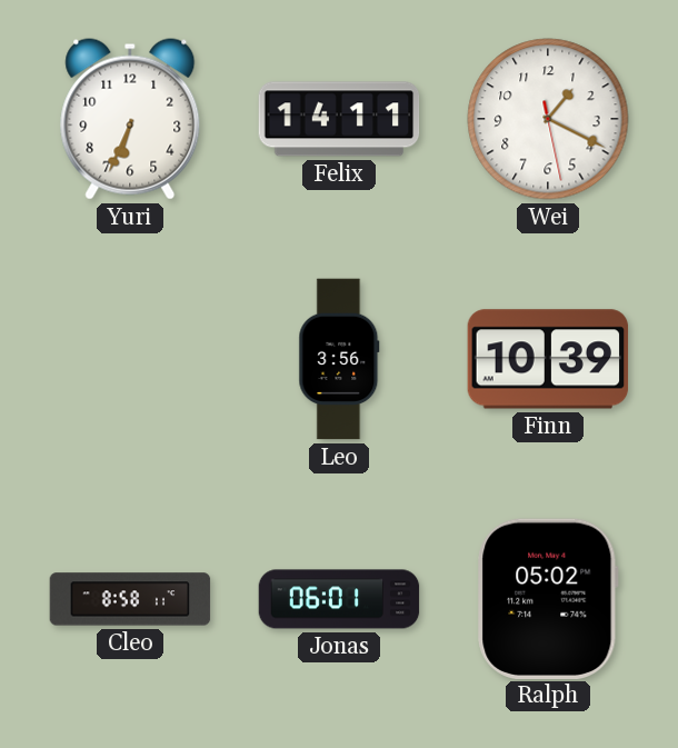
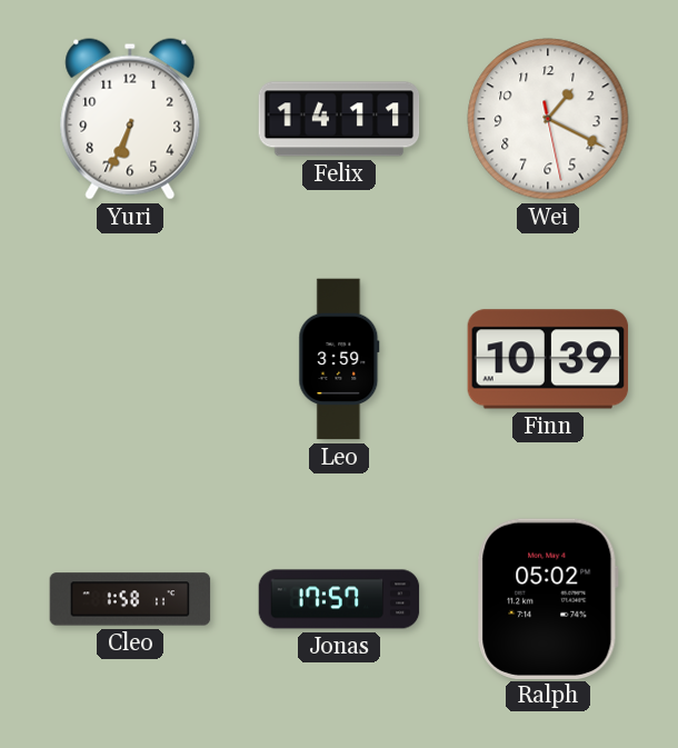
Leo: 3:56 -> 3:59
Cleo: 8:58 -> 1:58
Jonas: 06:01 -> 17:57
